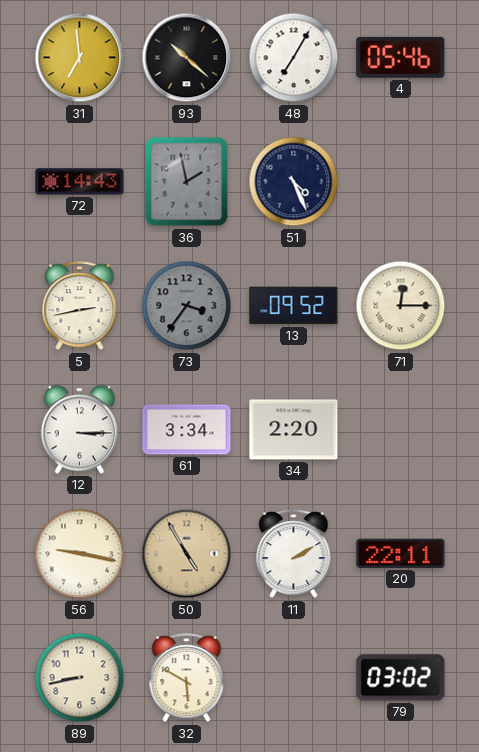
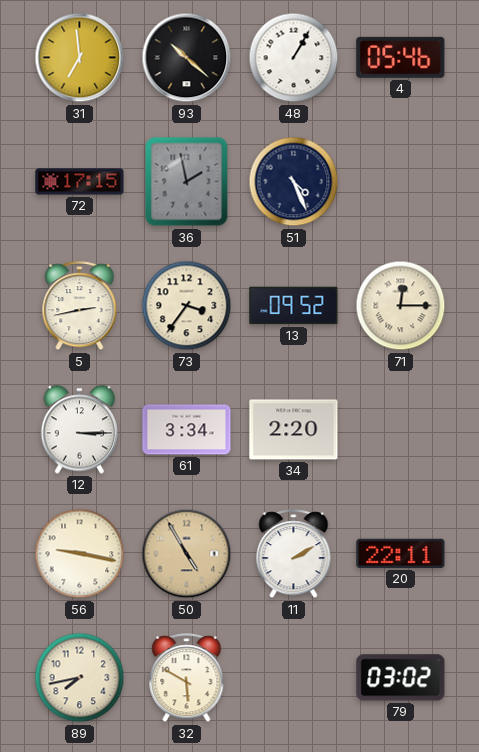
48: 7:05 -> 1:05
72: 14:43 -> 17:15
73 dial: grey -> cream
89: 8:43 -> 7:43
